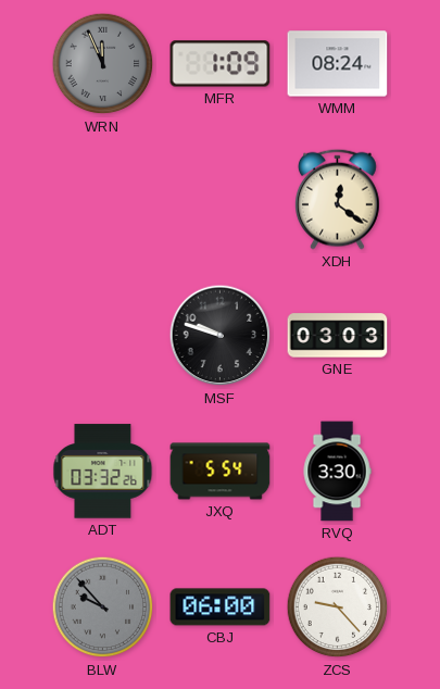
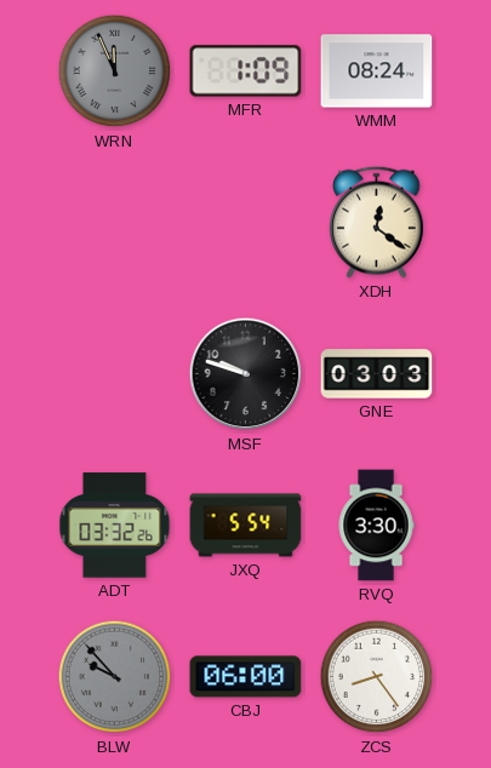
ZCS: 9:23 -> 8:24
